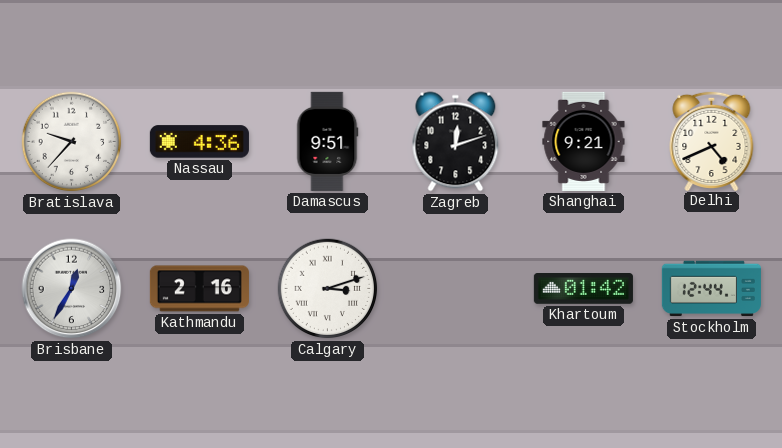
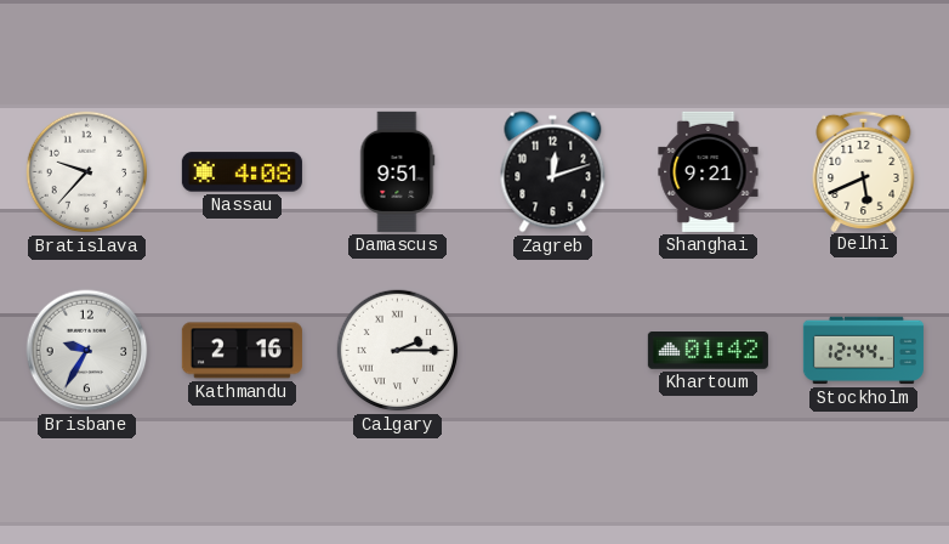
Nassau: 4:36 -> 4:08
Delhi: 4:41 -> 5:41
Brisbane: 12:35 -> 9:35
Calgary: 3:12 -> 2:15
